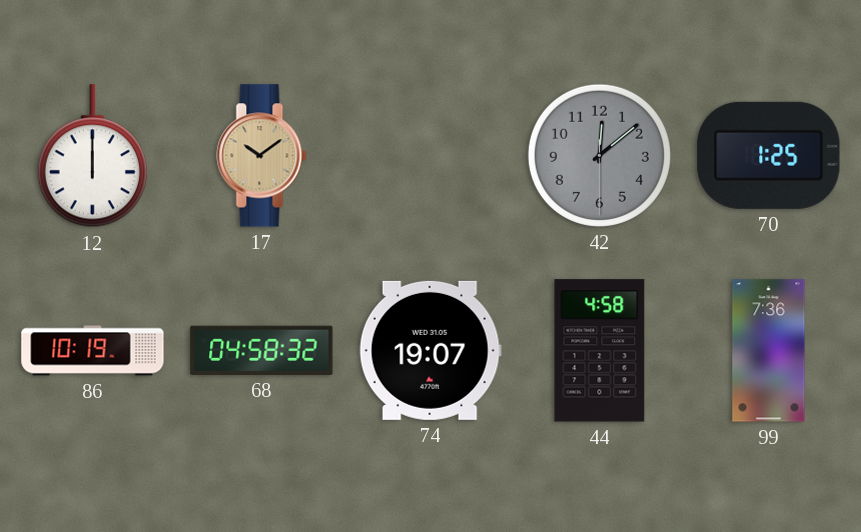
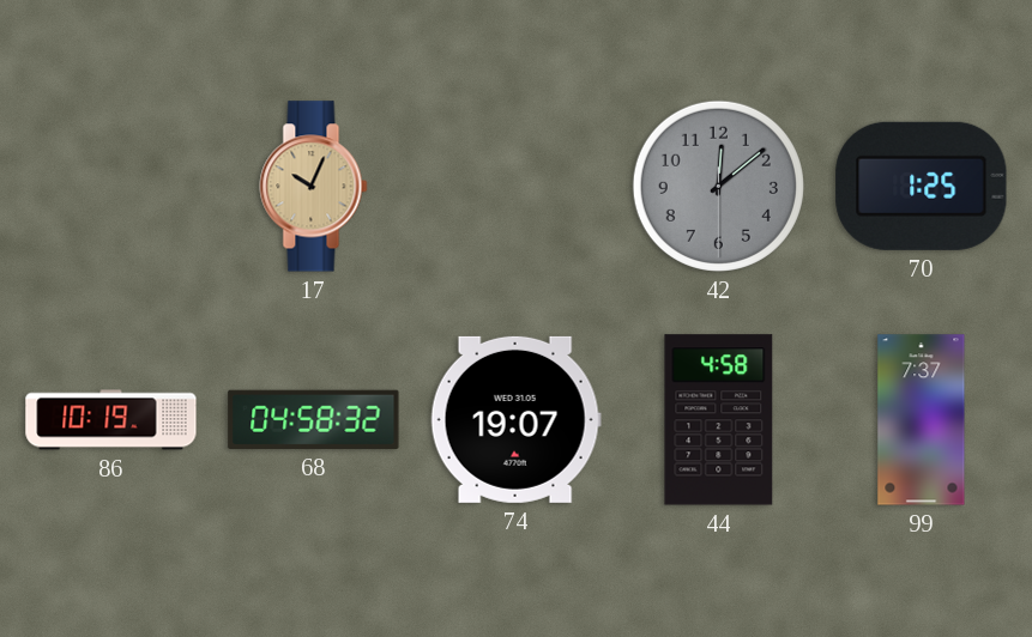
12: 12:00 -> none
17: 10:09 -> 10:04
99: 7:36 -> 7:37
